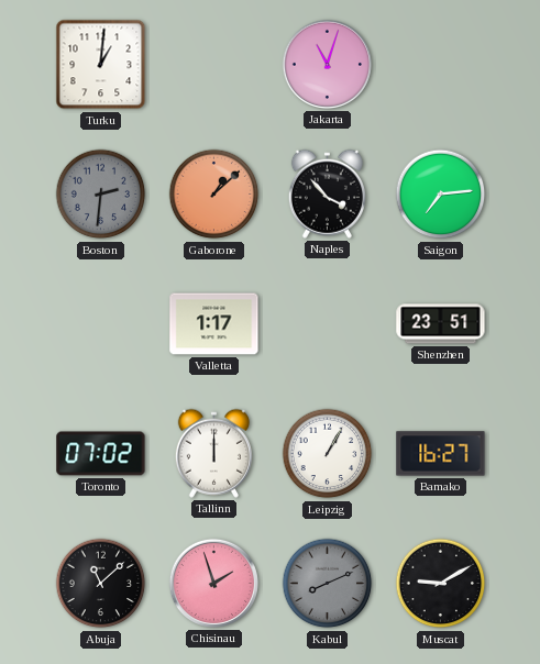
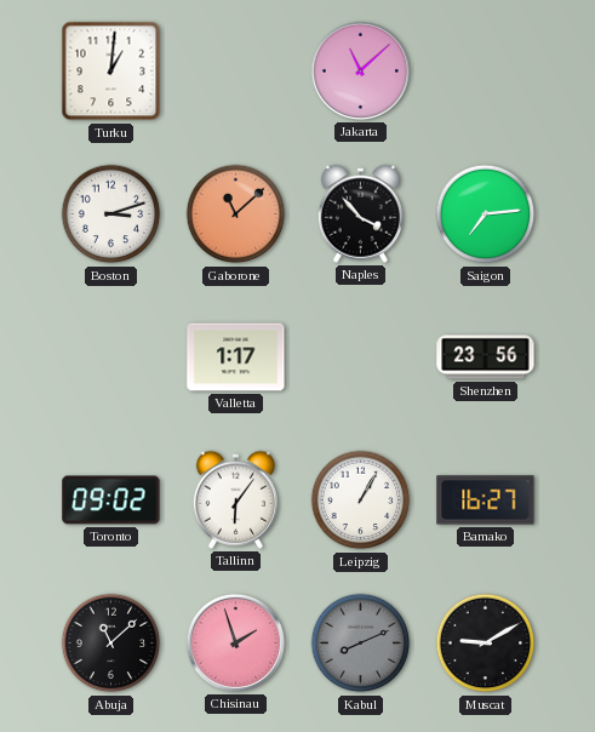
Jakarta: 11:03 -> 11:08
Boston: 2:31 -> 3:12
Boston dial: grey -> white
Gaborone: 1:08 -> 11:08
Shenzhen: 23:51 -> 23:56
Toronto: 07:02 -> 09:02
Tallinn: 12:00 -> 6:06
